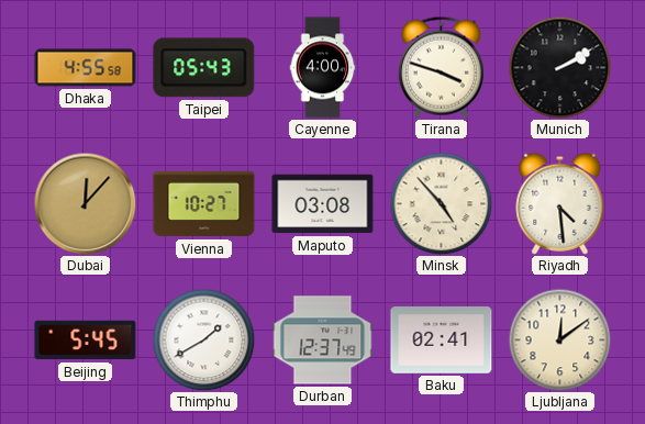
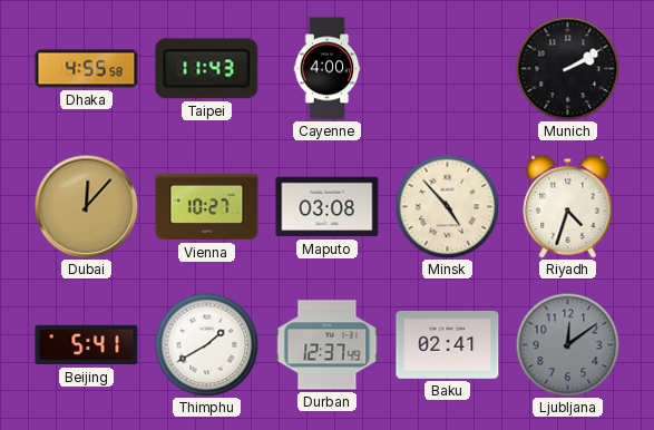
Taipei: 05:43 -> 11:43
Tirana: 3:48 -> none
Riyadh: 4:29 -> 4:33
Beijing: 5:45 -> 5:41
Ljubljana dial: cream -> grey
